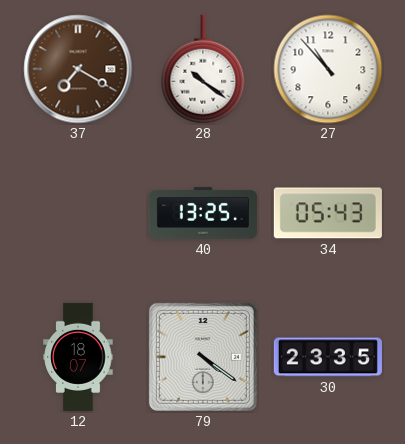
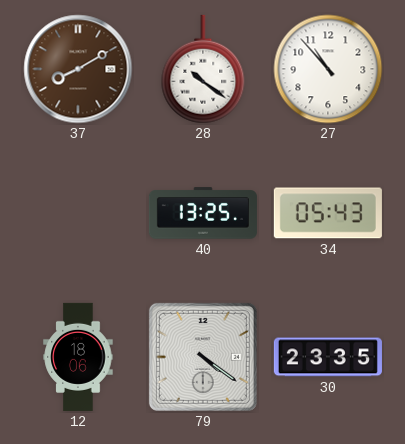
37: 7:20 -> 8:10
12: 18:07 -> 18:06
